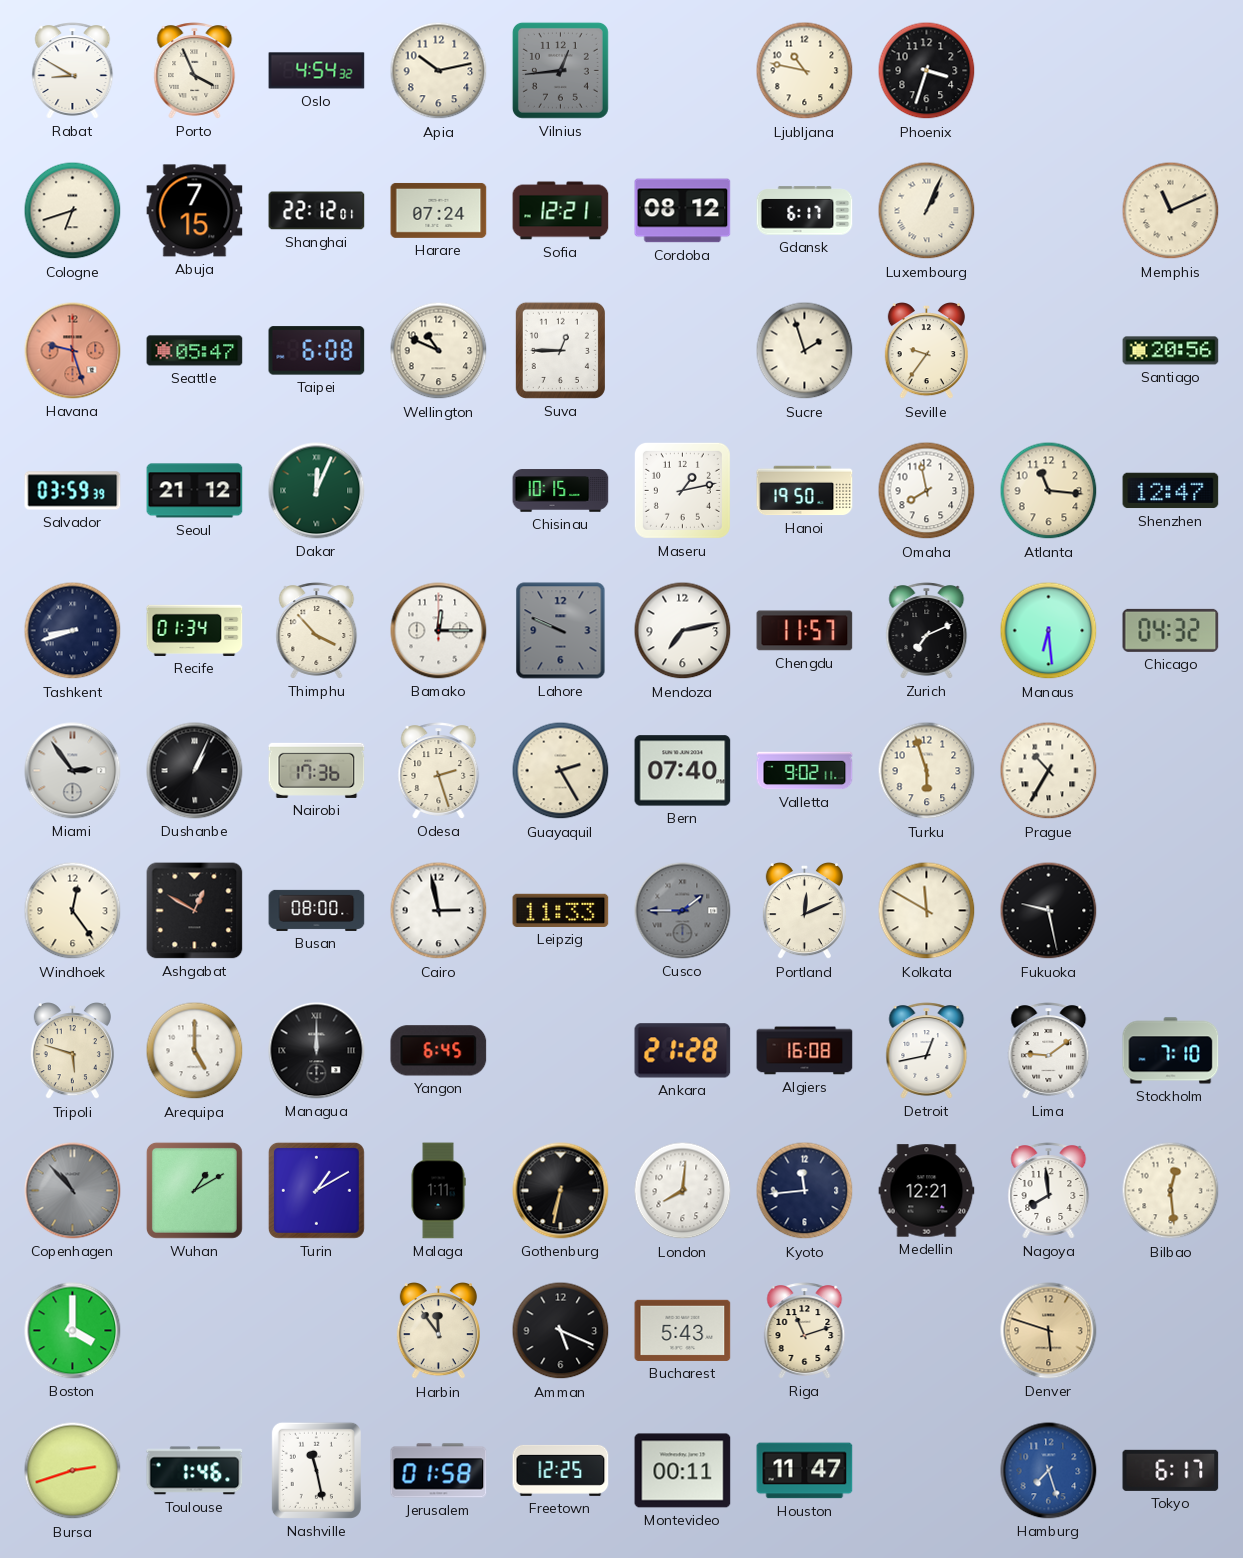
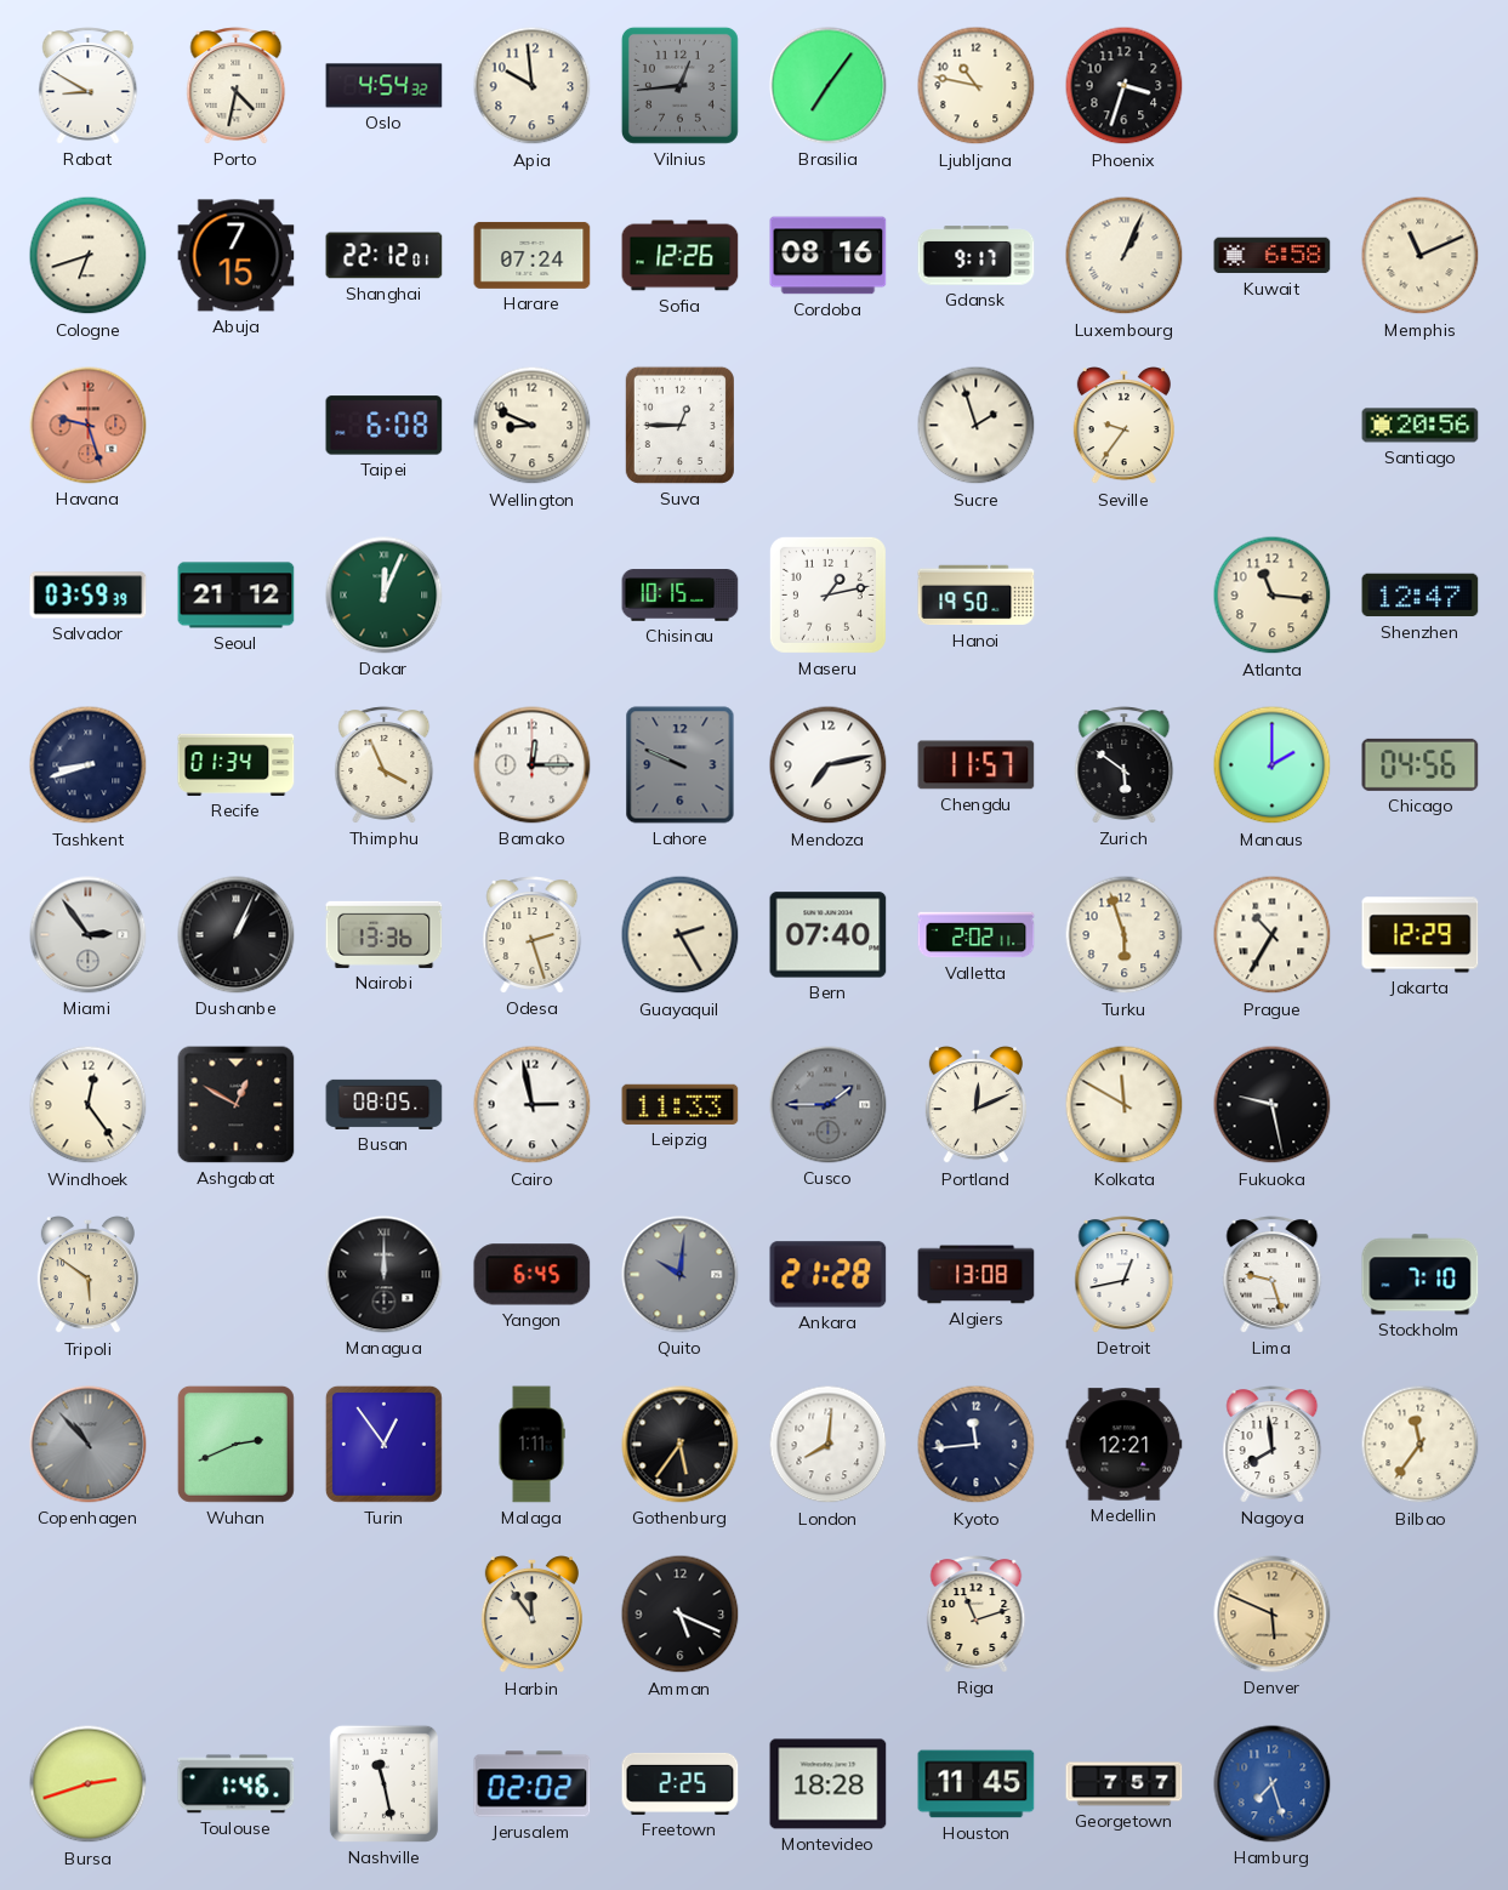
Porto: 3:56 -> 4:32
Apia: 10:13 -> 9:59
Brasilia: none -> 7:06
Sofia: 12:21 -> 12:26
Cordoba: 08:12 -> 08:16
Gdansk: 6:17 -> 9:17
Kuwait: none -> 6:58
Seattle: 05:47 -> none
Wellington: 10:49 -> 8:49
Omaha: 7:58 -> none
Thimphu: 3:53 -> 3:56
Zurich: 7:11 -> 5:51
Manaus: 6:29 -> 2:00
Chicago: 04:32 -> 04:56
Nairobi: 17:36 -> 13:36
Valletta: 9:02 -> 2:02
Jakarta: none -> 12:29
Busan: 08:00 -> 08:05
Tripoli: 5:48 -> 5:51
Arequipa: 5:00 -> none
Quito: none -> 10:01
Algiers: 16:08 -> 13:08
Lima: 9:09 -> 9:27
Wuhan: 1:10 -> 2:41
Turin: 1:10 -> 12:54
Gothenburg: 6:32 -> 5:36
Bilbao: 12:29 -> 11:36
Boston: 4:00 -> none
Bucharest: 5:43 -> none
Denver: 5:48 -> 5:49
Jerusalem: 01:58 -> 02:02
Freetown: 12:25 -> 2:25
Montevideo: 00:11 -> 18:28
Houston: 11:47 -> 11:45
Georgetown: none -> 7:57
Tokyo: 6:17 -> none
